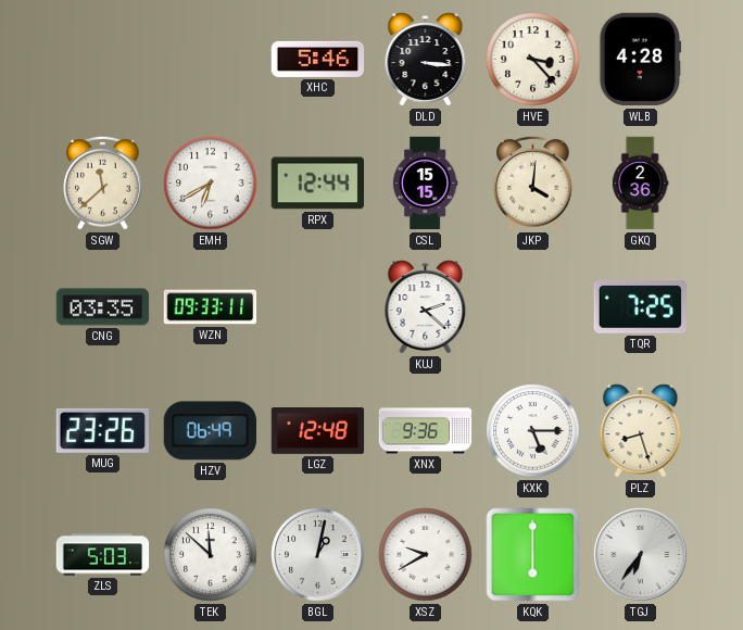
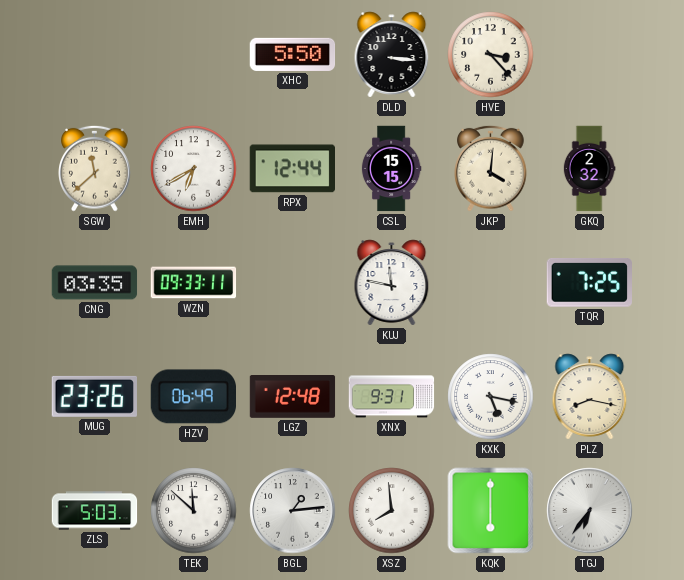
XHC: 5:46 -> 5:50
WLB: 4:28 -> none
GKQ: 2:36 -> 2:32
KUJ: 2:22 -> 11:47
XNX: 9:36 -> 9:31
KXK: 5:15 -> 5:17
PLZ: 8:27 -> 8:17
BGL: 1:02 -> 1:14
XSZ: 9:40 -> 7:59
